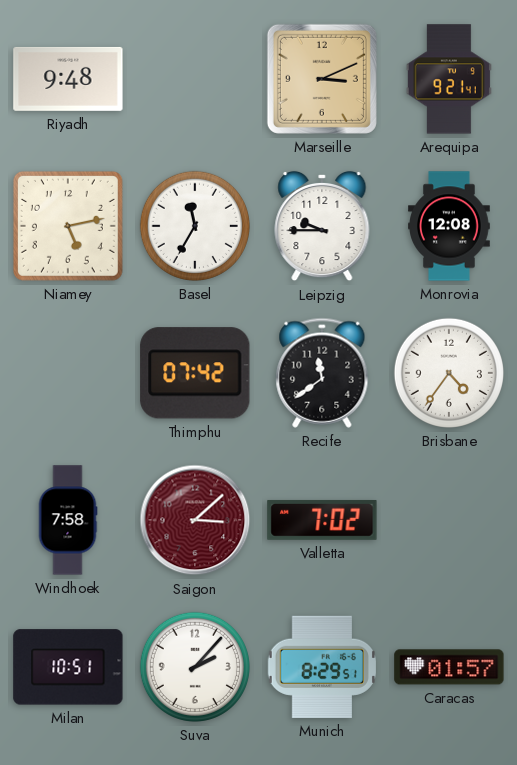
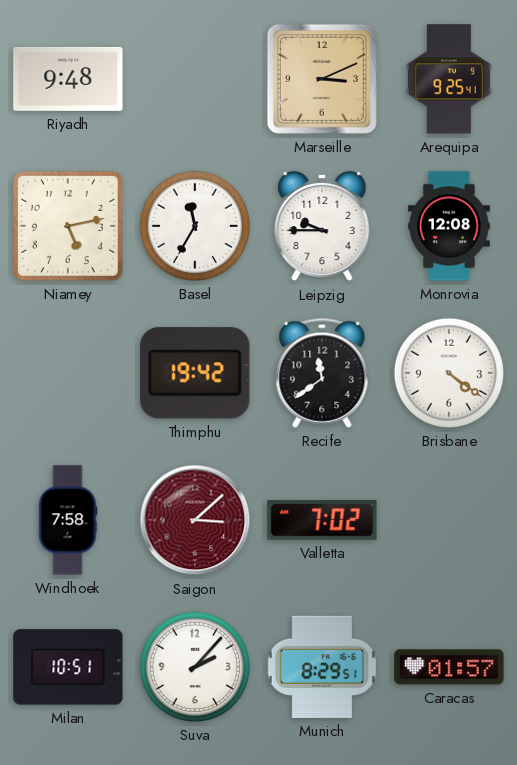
Arequipa: 9:21 -> 9:25
Thimphu: 07:42 -> 19:42
Brisbane: 4:36 -> 4:21
